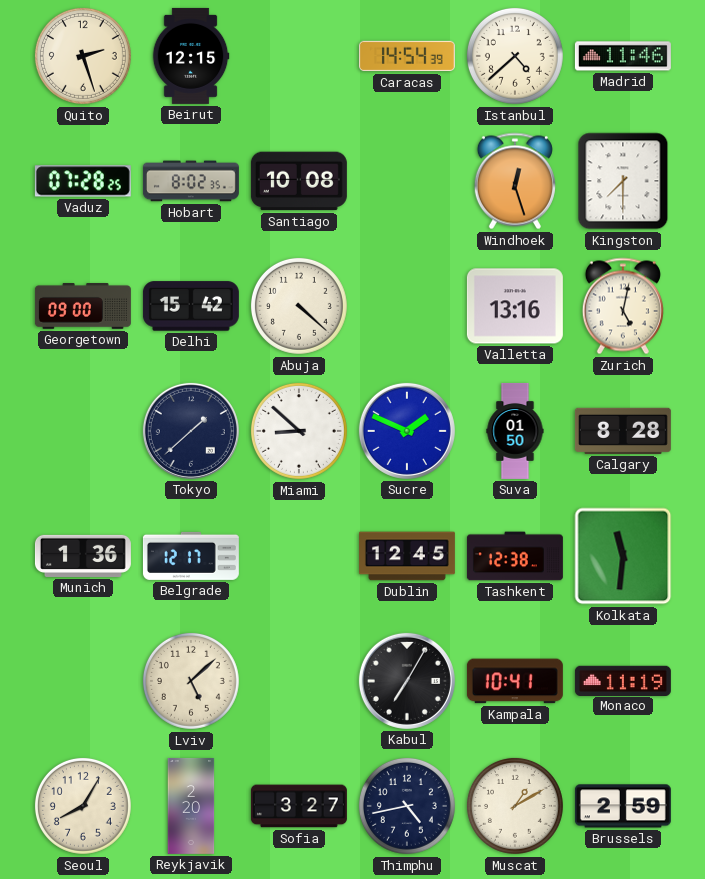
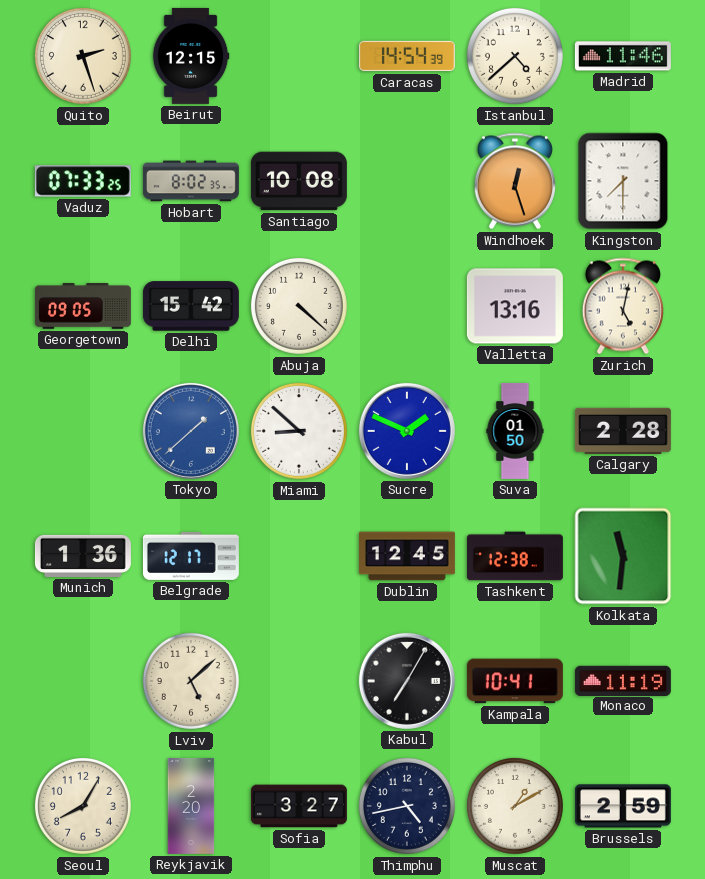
Vaduz: 07:28 -> 07:33
Georgetown: 09:00 -> 09:05
Tokyo dial: navy -> blue
Calgary: 8:28 -> 2:28
